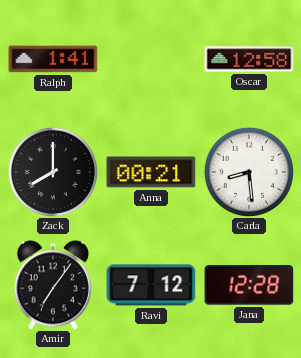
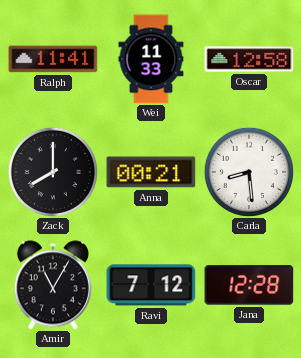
Ralph: 1:41 -> 11:41
Wei: none -> 11:33
Amir: 7:06 -> 11:05
